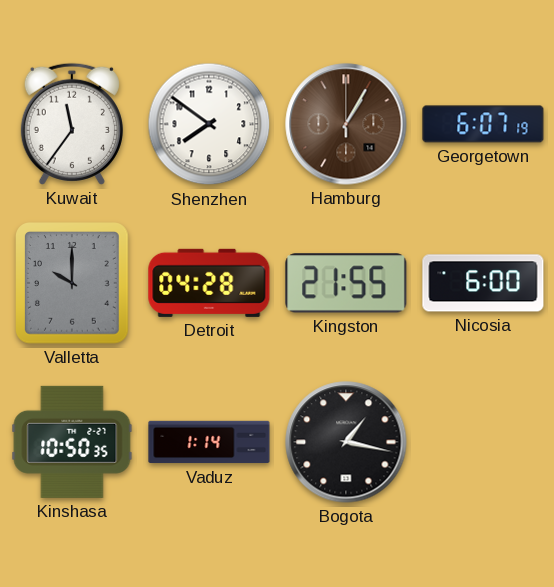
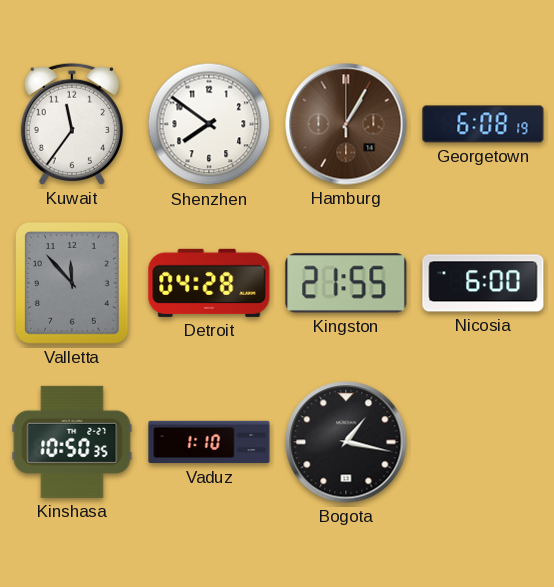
Georgetown: 6:07 -> 6:08
Valletta: 10:00 -> 11:53
Vaduz: 1:14 -> 1:10
